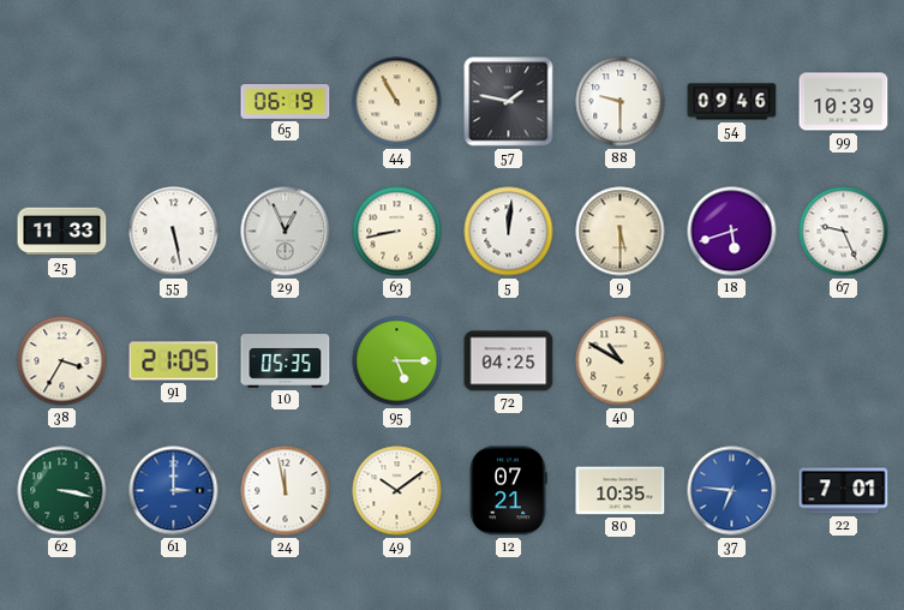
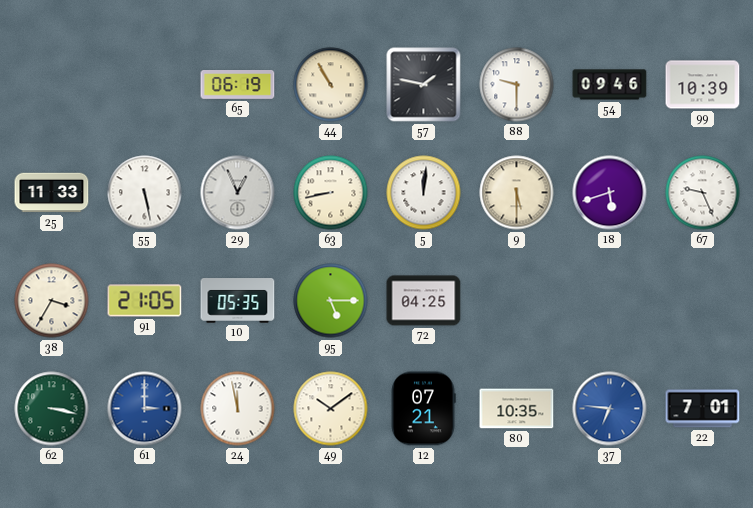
40: 10:50 -> none
